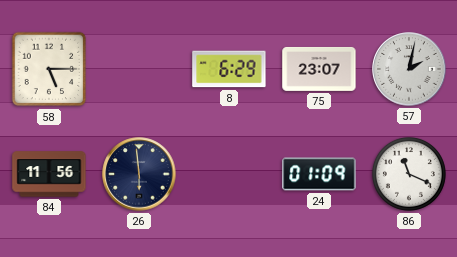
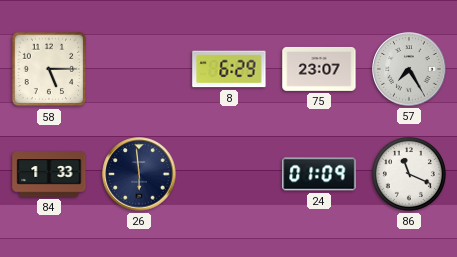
57: 2:02 -> 7:25
84: 11:56 -> 1:33
